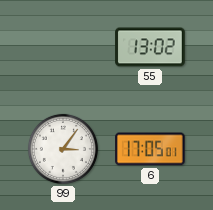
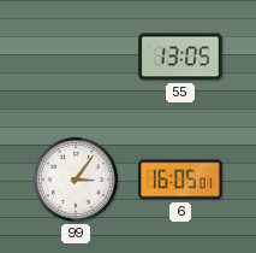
55: 13:02 -> 13:05
6: 17:05 -> 16:05
